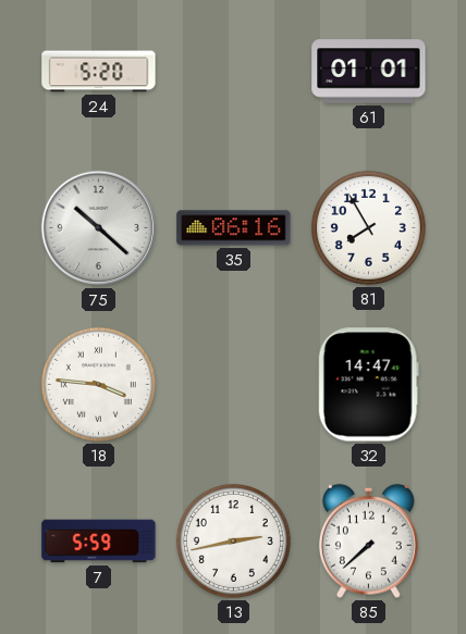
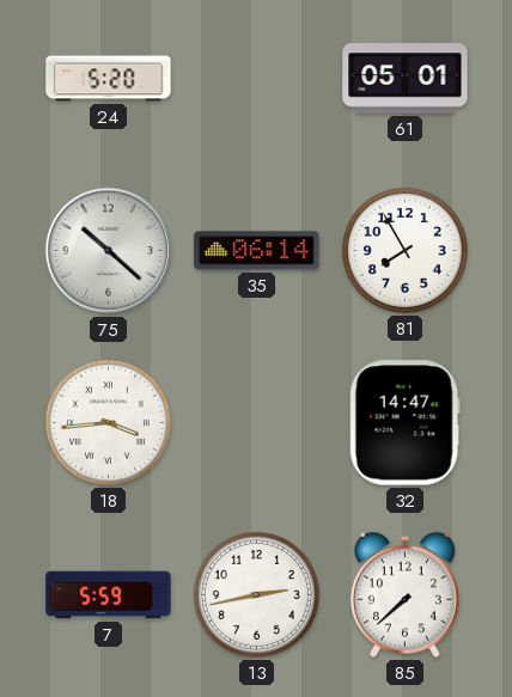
61: 01:01 -> 05:01
35: 06:16 -> 06:14
18: 3:46 -> 3:44
